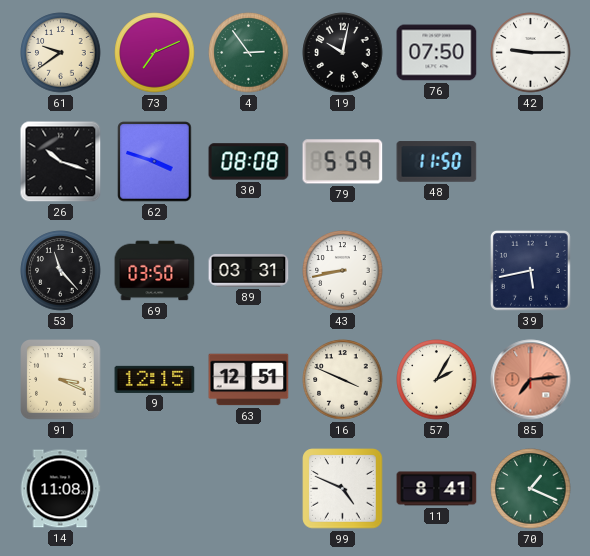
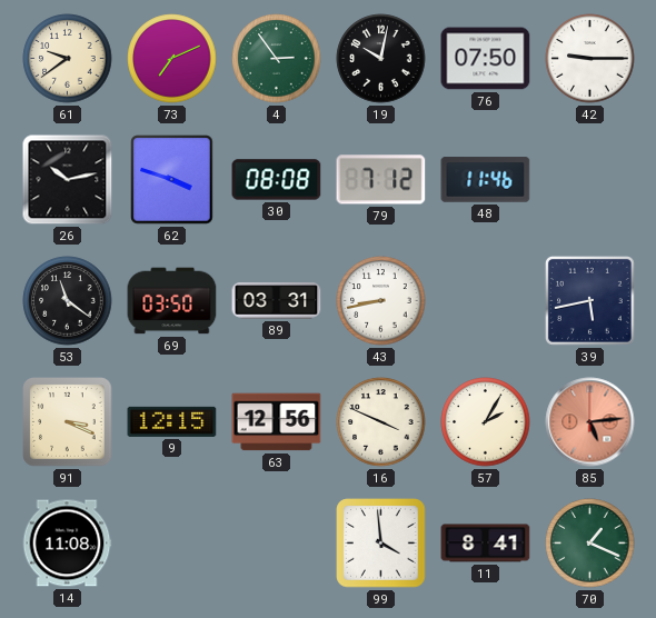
26: 10:18 -> 10:13
79: 5:59 -> 7:12
48: 11:50 -> 11:46
53: 11:23 -> 11:21
63: 12:51 -> 12:56
85: 7:14 -> 5:14
99: 4:49 -> 3:59
